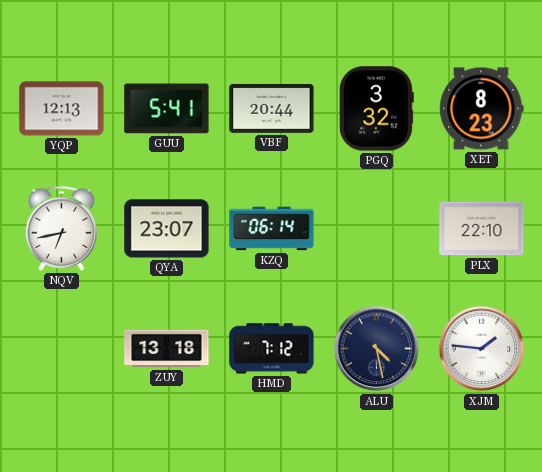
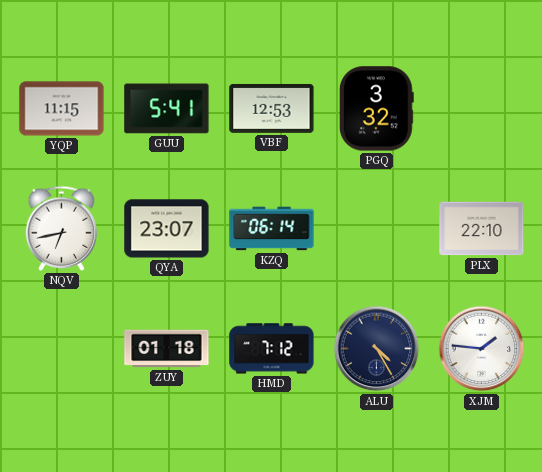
YQP: 12:13 -> 11:15
VBF: 20:44 -> 12:53
XET: 8:23 -> none
ZUY: 13:18 -> 01:18
ALU: 4:28 -> 4:25
